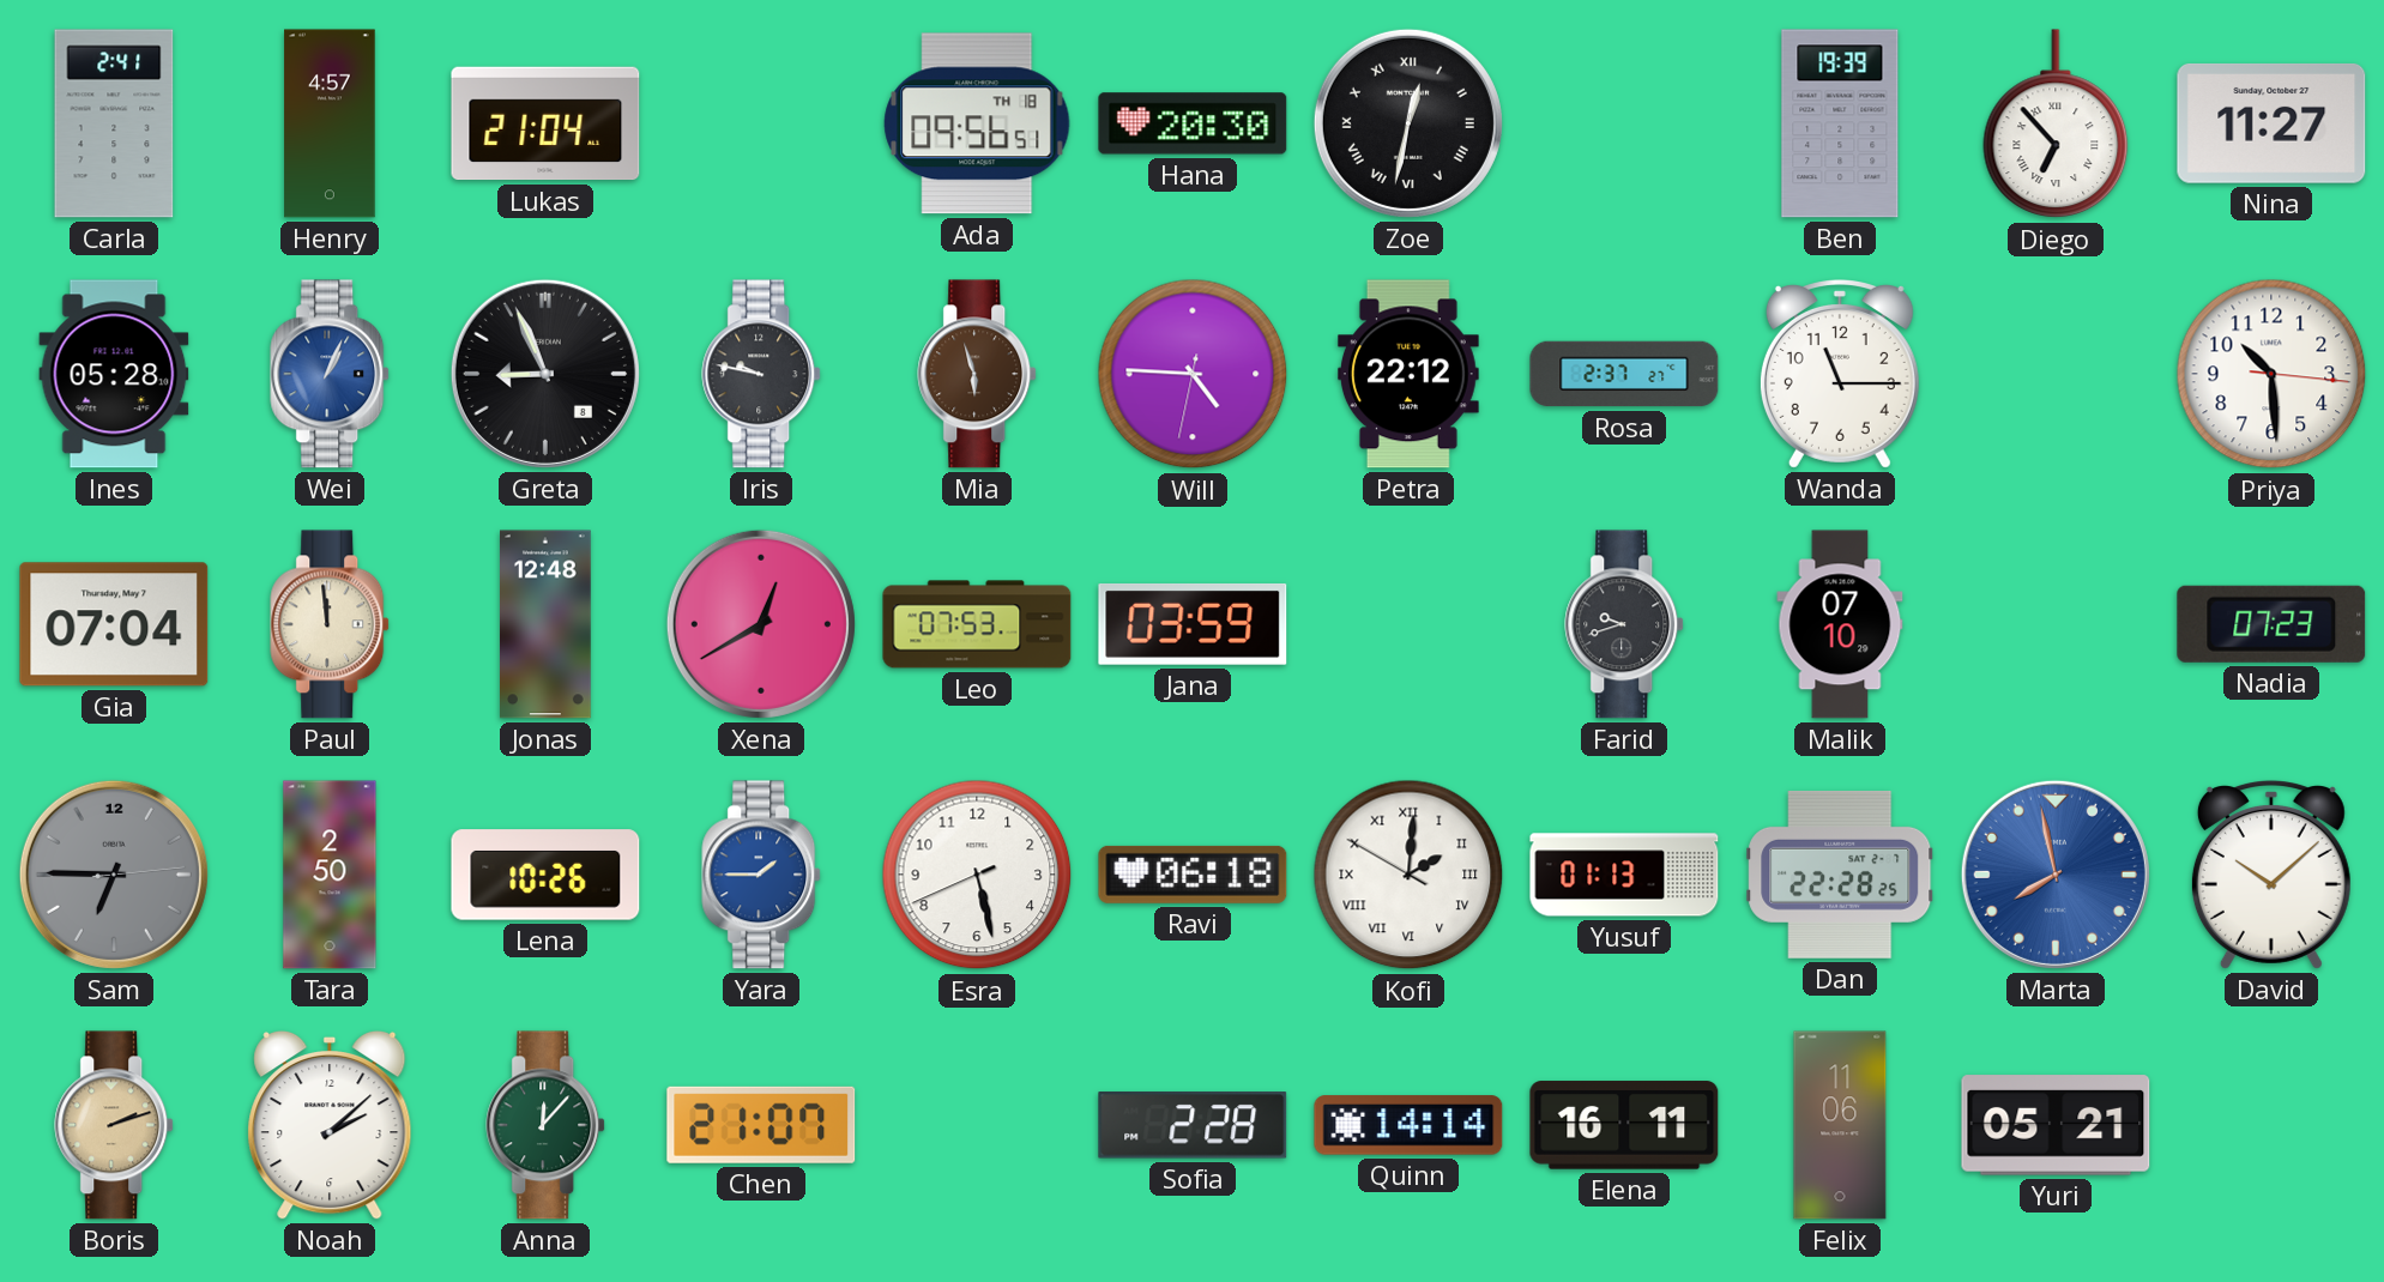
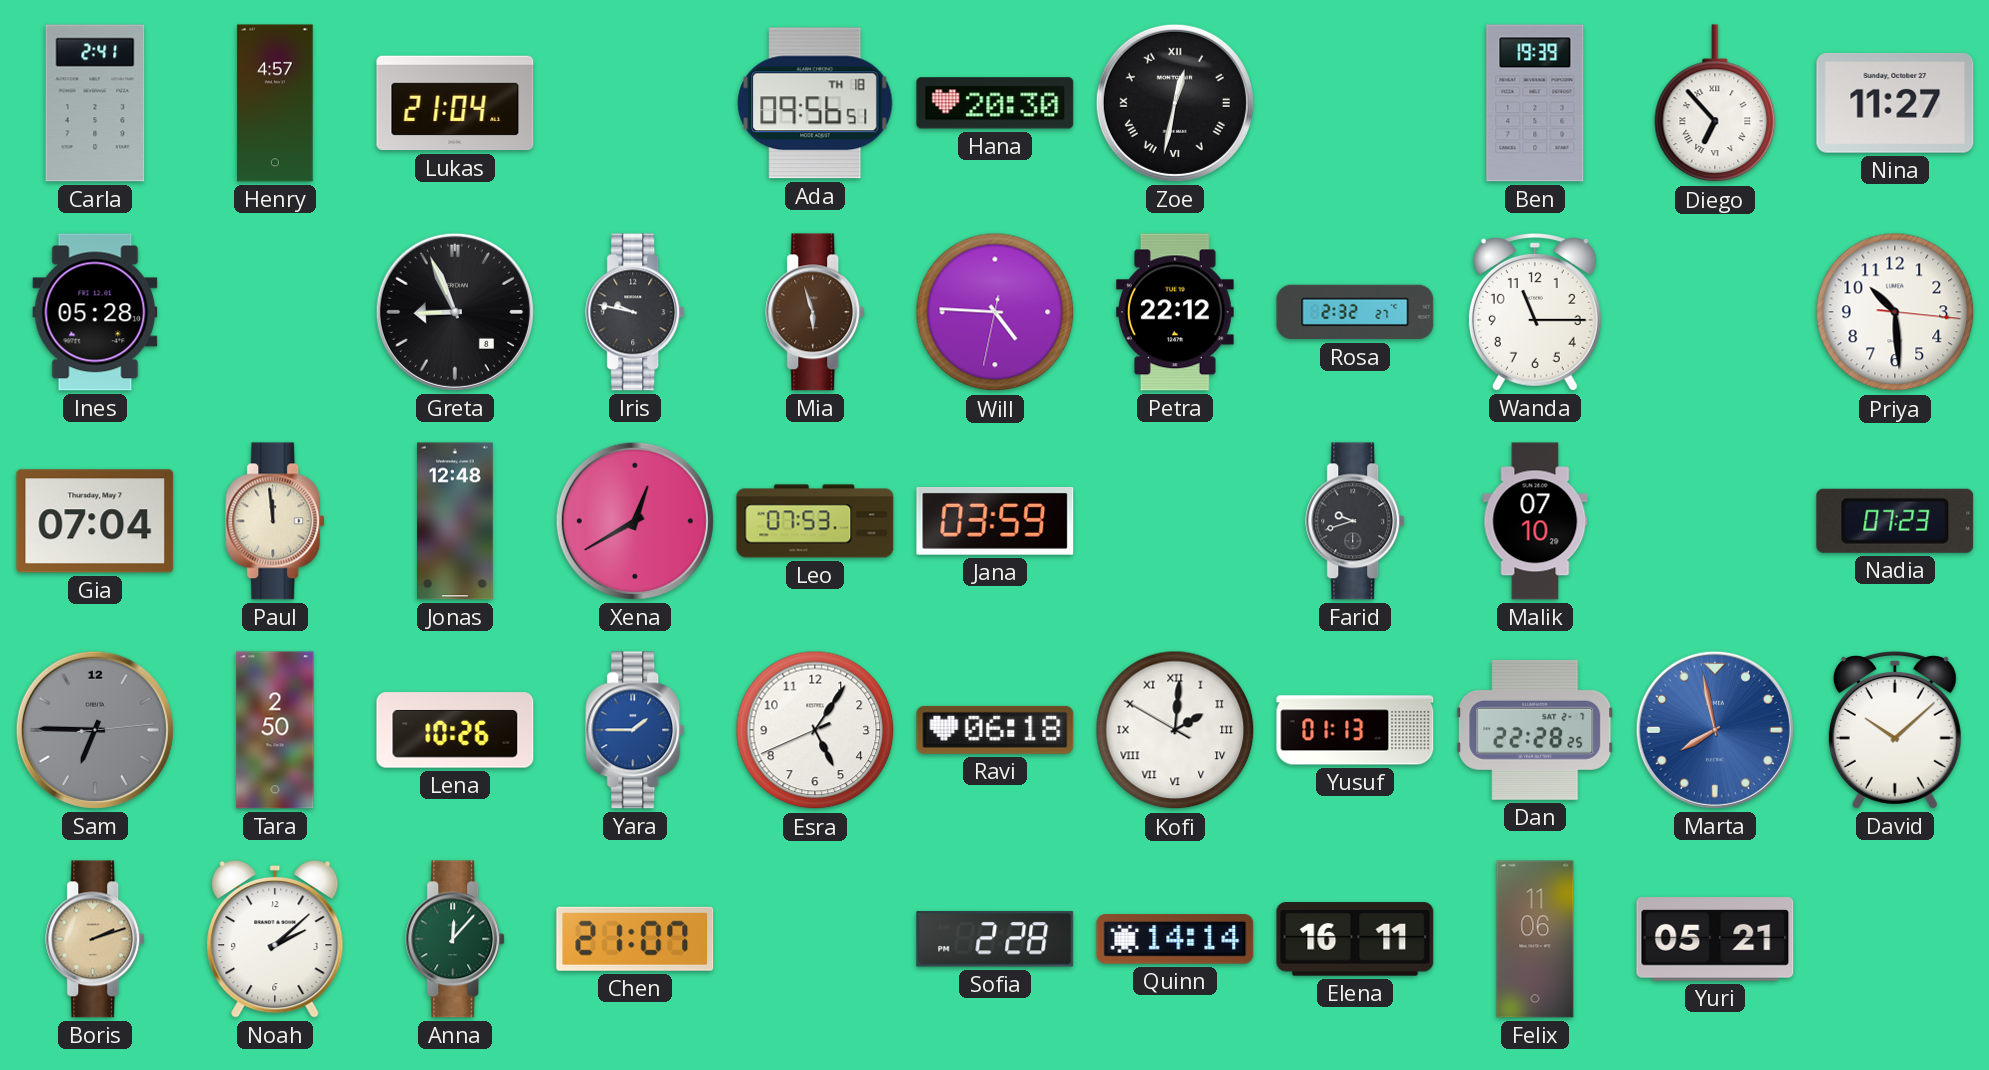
Wei: 1:04 -> none
Rosa: 2:37 -> 2:32
Esra: 5:27 -> 5:05
